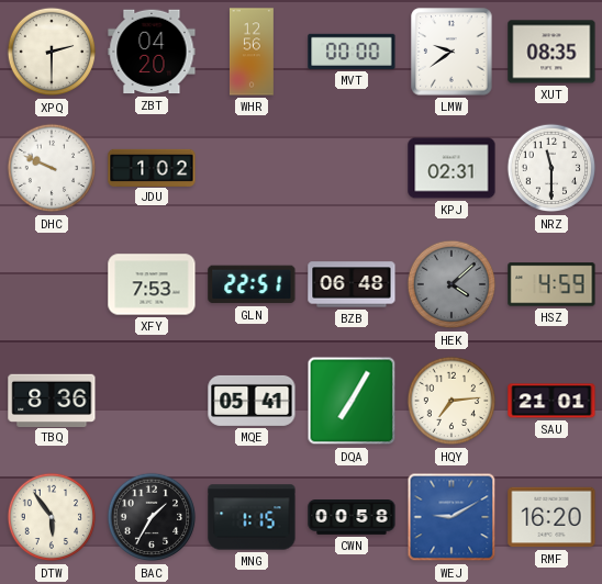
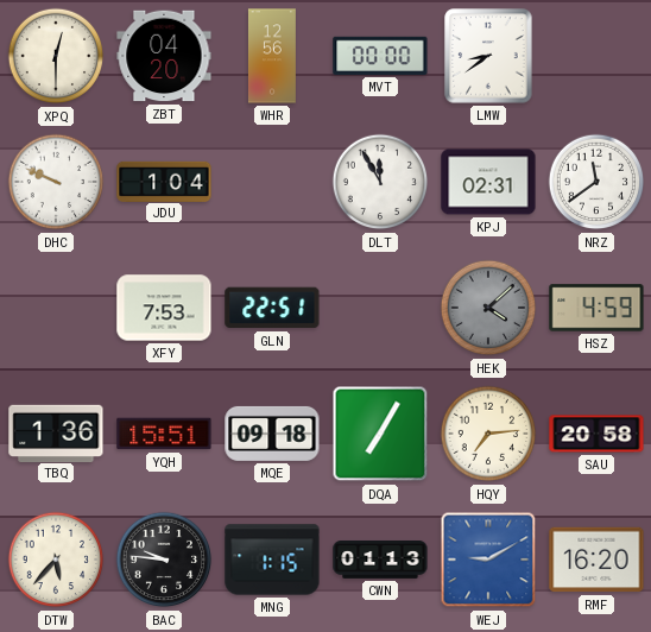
XPQ: 2:30 -> 12:30
LMW: 9:39 -> 8:39
XUT: 08:35 -> none
JDU: 1:02 -> 1:04
DLT: none -> 11:55
NRZ: 11:30 -> 11:39
BZB: 06:48 -> none
TBQ: 8:36 -> 1:36
YQH: none -> 15:51
MQE: 05:41 -> 09:18
SAU: 21:01 -> 20:58
DTW: 5:54 -> 5:37
BAC: 1:35 -> 9:46
CWN: 00:58 -> 01:13
